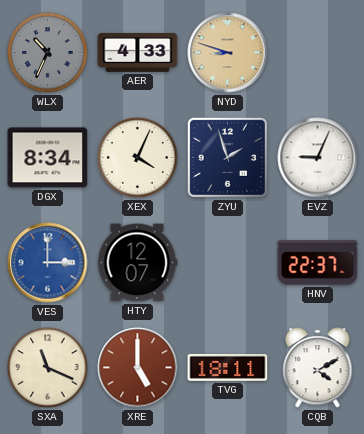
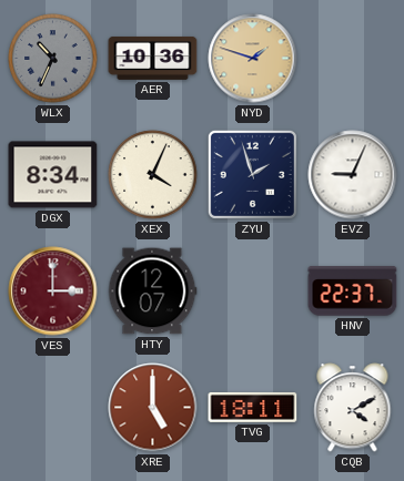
AER: 4:33 -> 10:36
NYD: 8:48 -> 1:48
VES dial: blue -> burgundy
SXA: 11:19 -> none
